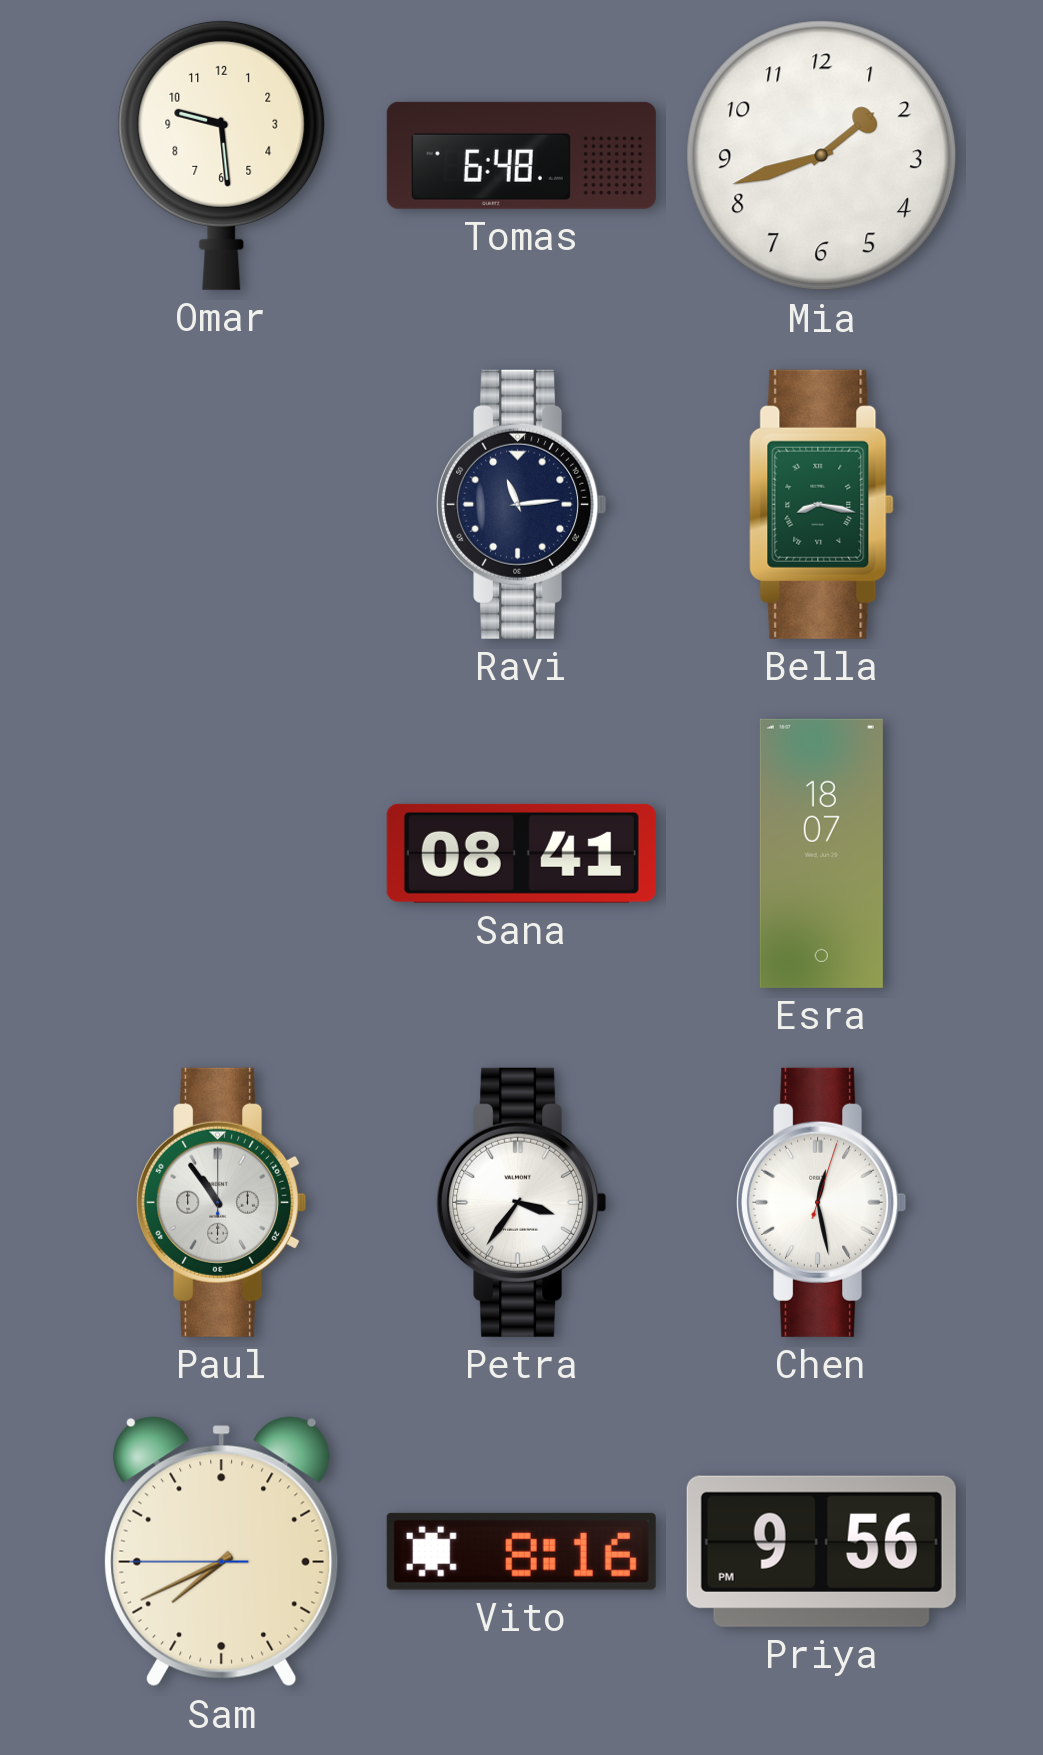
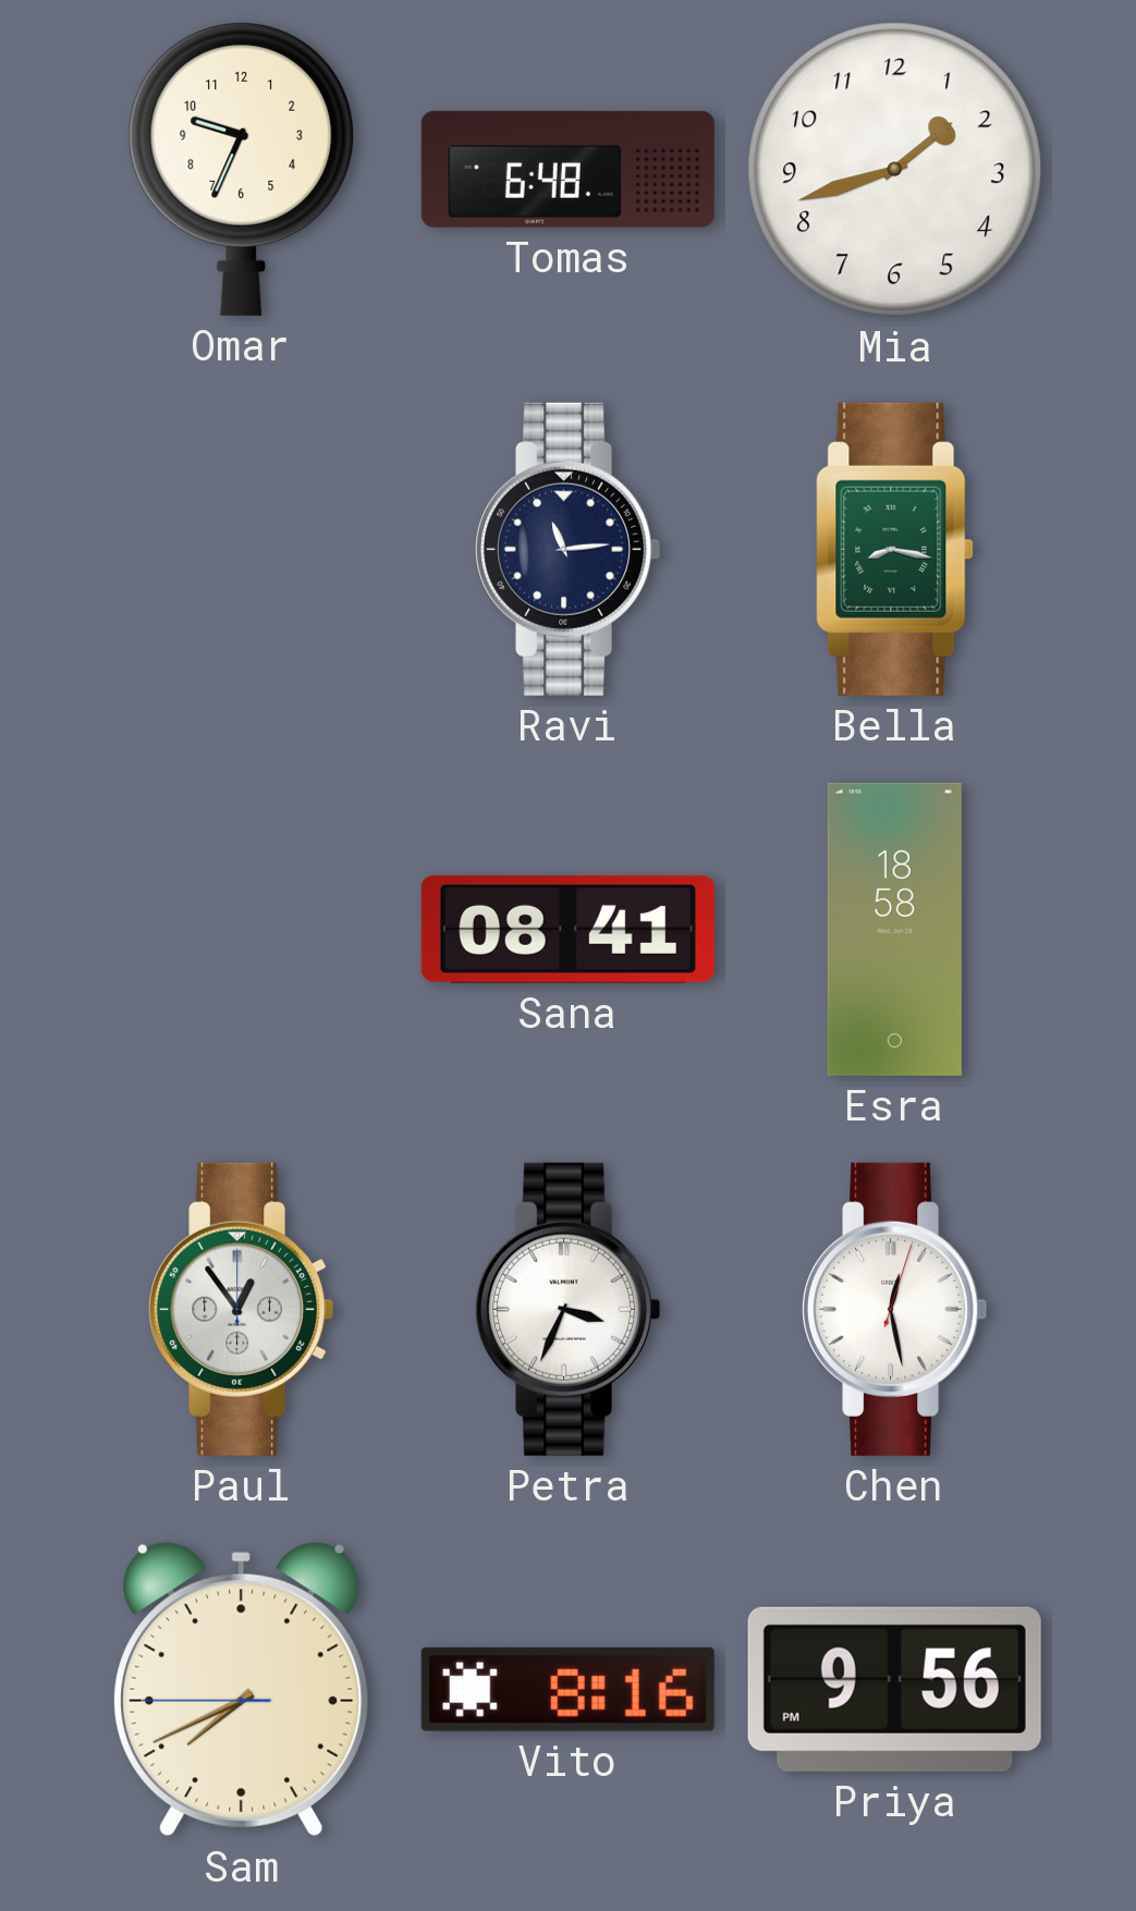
Omar: 9:29 -> 9:34
Esra: 18:07 -> 18:58
Paul: 10:54 -> 12:54
Petra: 3:36 -> 3:34
